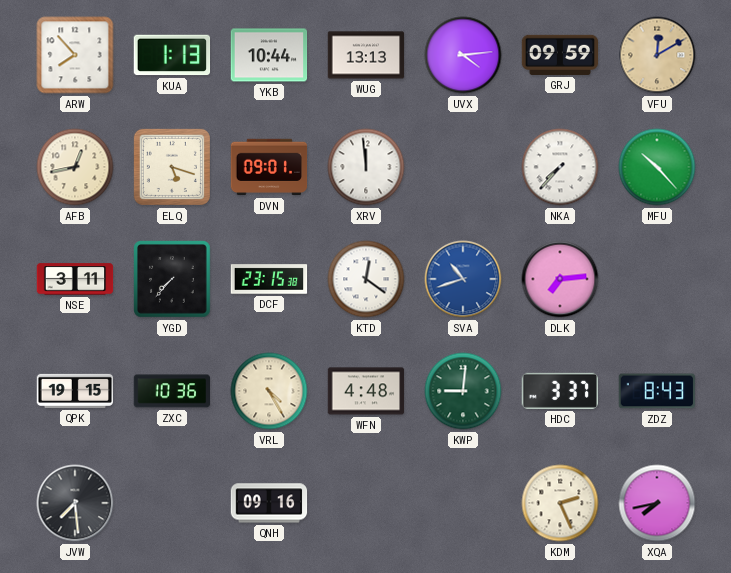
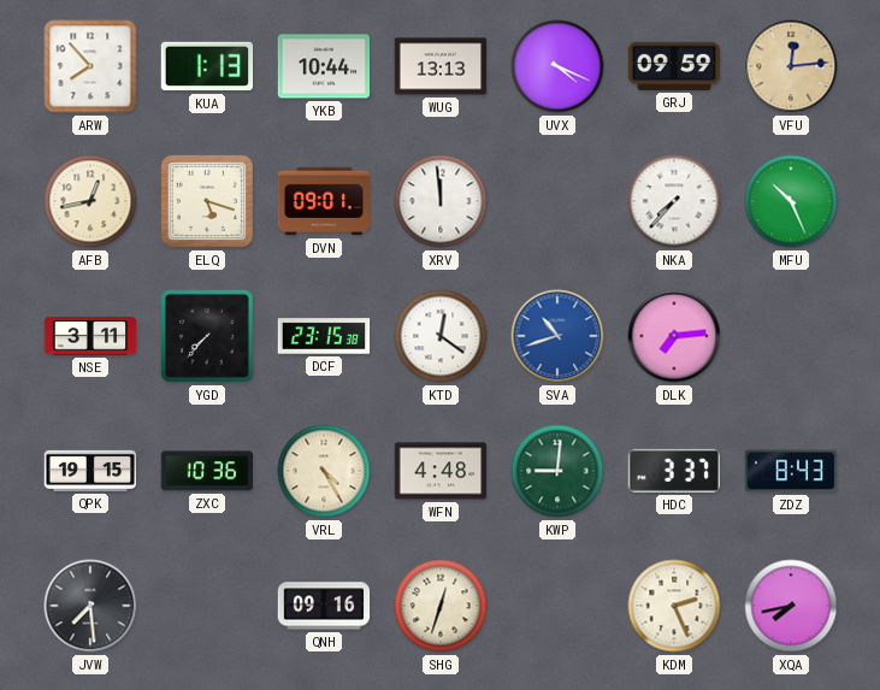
UVX: 4:14 -> 4:19
VFU: 12:10 -> 12:14
MFU: 10:23 -> 10:26
SHG: none -> 12:33
